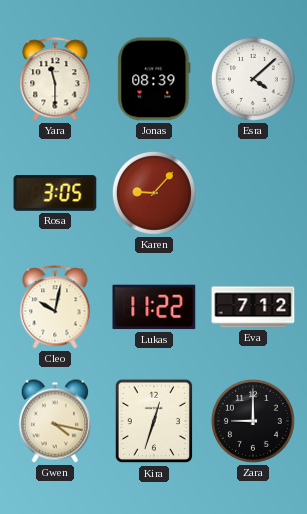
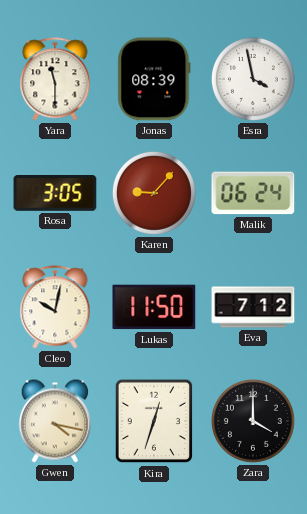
Esra: 4:08 -> 3:58
Malik: none -> 06:24
Lukas: 11:22 -> 11:50
Zara: 9:00 -> 4:00
